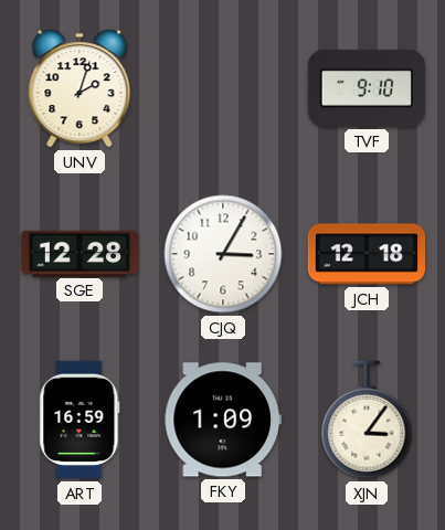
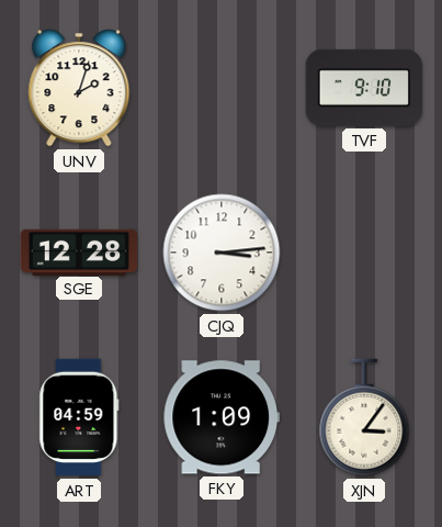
CJQ: 3:05 -> 3:14
JCH: 12:18 -> none
ART: 16:59 -> 04:59
